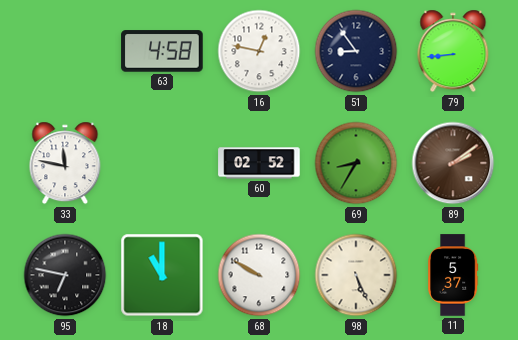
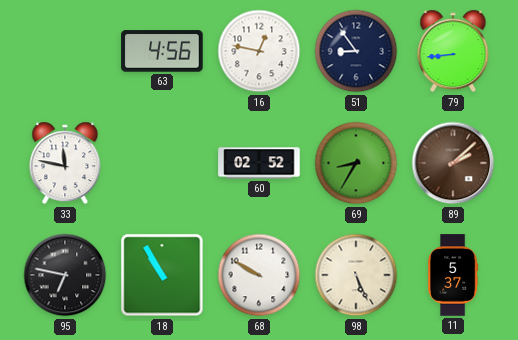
63: 4:58 -> 4:56
89: 2:09 -> 2:08
18: 11:00 -> 10:55
